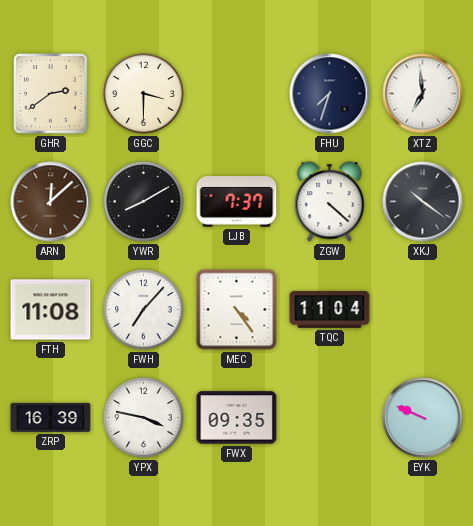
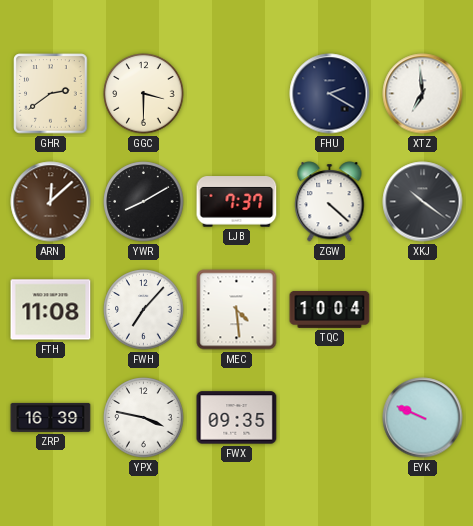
FHU: 7:33 -> 2:20
MEC: 4:24 -> 4:29
TQC: 11:04 -> 10:04
